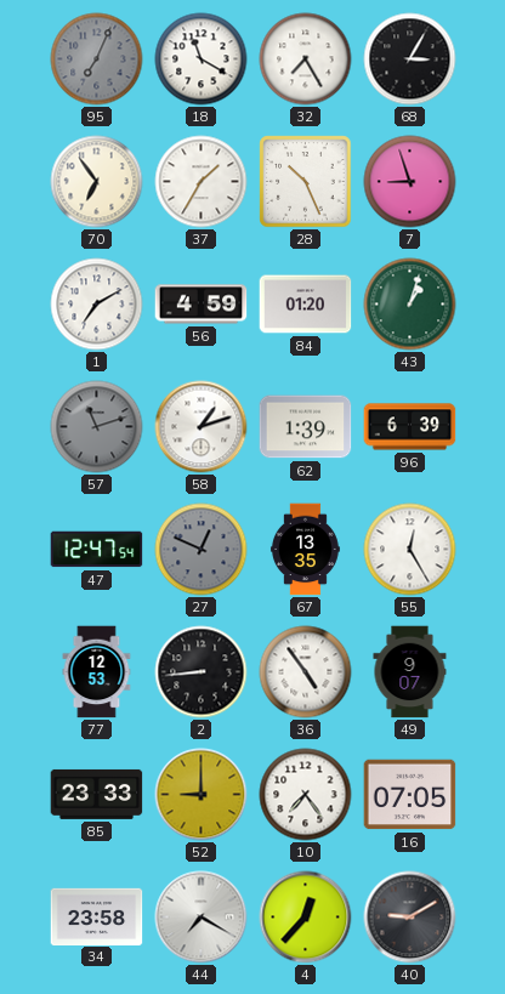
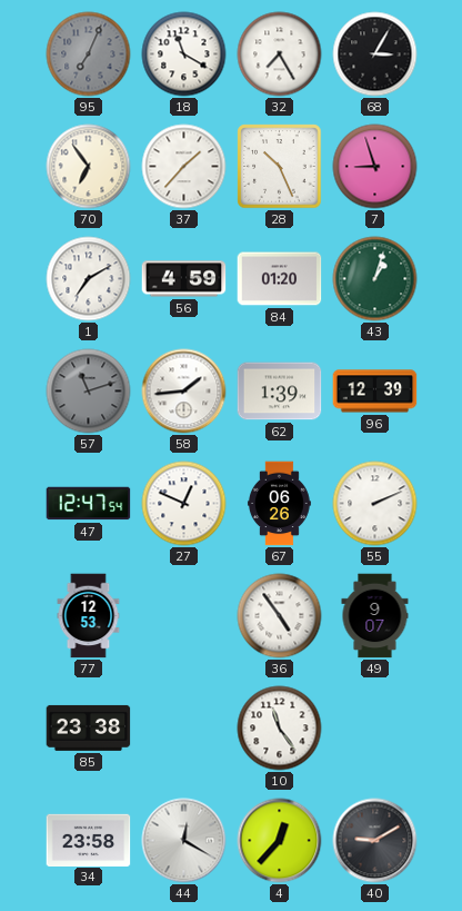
37: 1:35 -> 1:37
58: 1:12 -> 1:44
96: 6:39 -> 12:39
27 dial: grey -> white
67: 13:35 -> 06:26
55: 12:25 -> 2:11
2: 8:44 -> none
85: 23:33 -> 23:38
52: 9:00 -> none
10: 7:24 -> 11:24
16: 07:05 -> none
44: 7:20 -> 12:20
